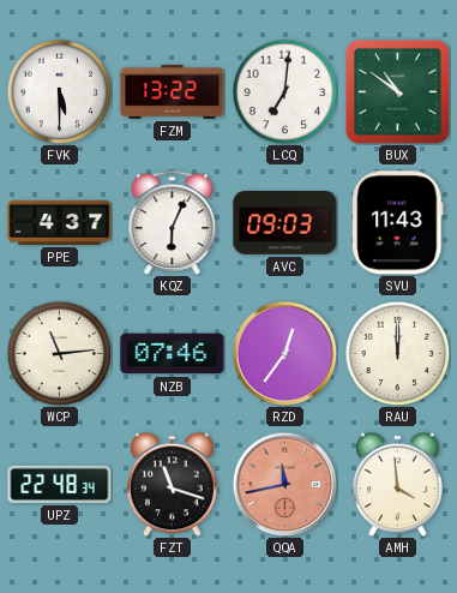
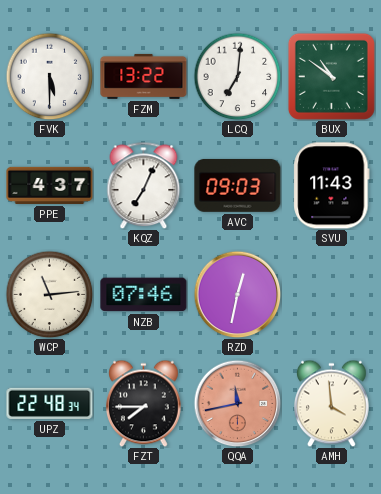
KQZ: 6:04 -> 7:04
RZD: 12:36 -> 12:32
RAU: 12:00 -> none
FZT: 11:18 -> 7:45
